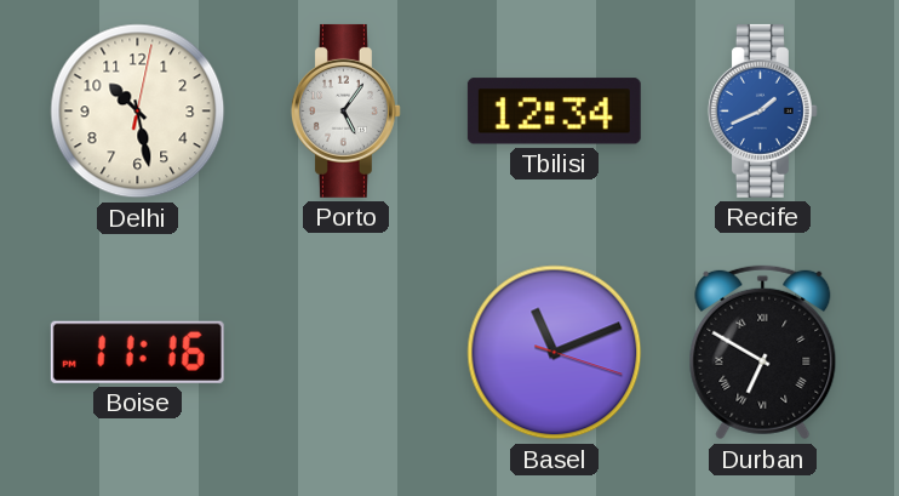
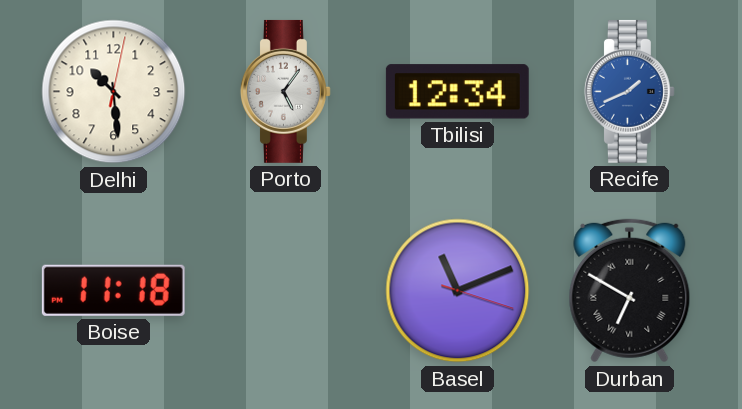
Delhi: 10:28 -> 10:29
Boise: 11:16 -> 11:18
